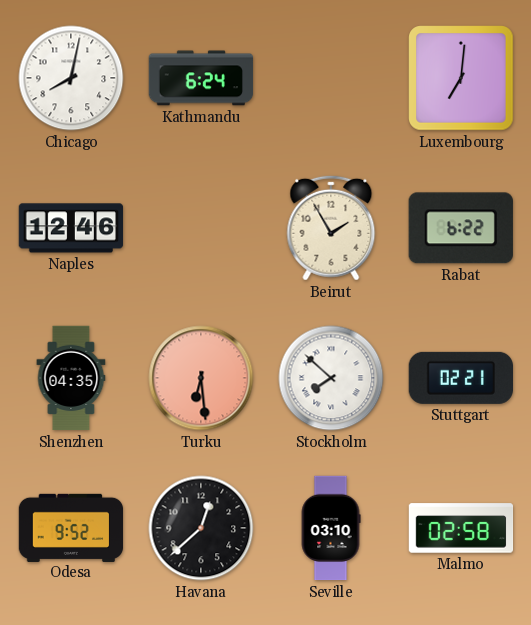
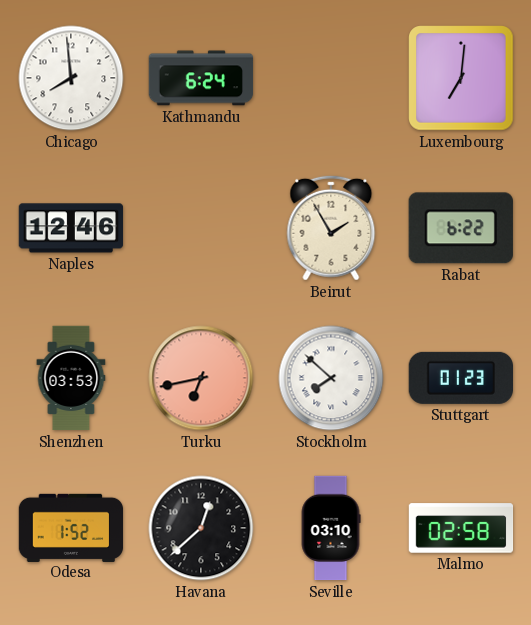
Chicago: 8:02 -> 7:59
Shenzhen: 04:35 -> 03:53
Turku: 6:29 -> 6:43
Stuttgart: 02:21 -> 01:23
Odesa: 9:52 -> 1:52
